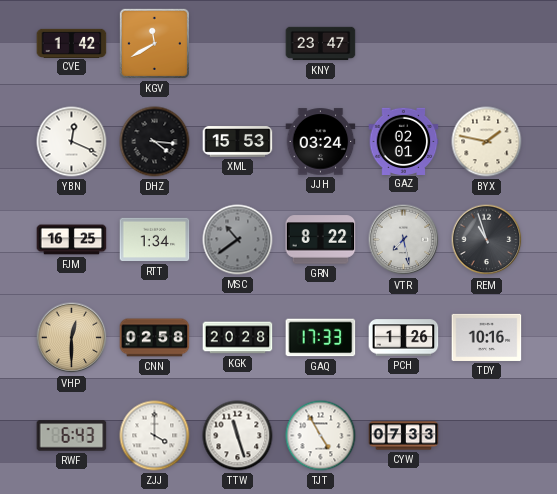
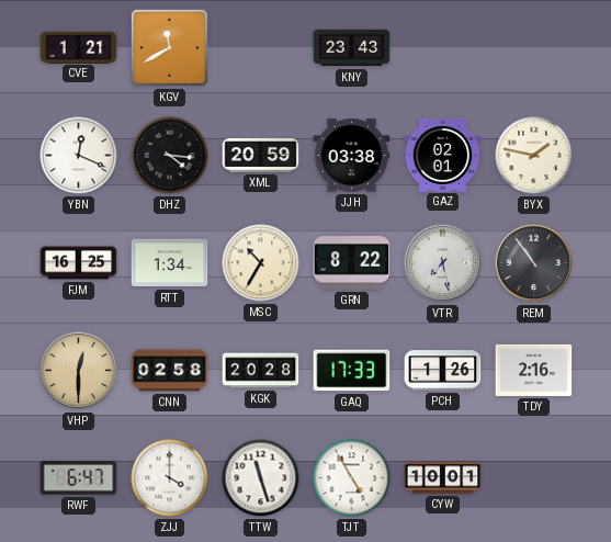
CVE: 1:42 -> 1:21
KNY: 23:47 -> 23:43
XML: 15:53 -> 20:59
JJH: 03:24 -> 03:38
MSC: 10:39 -> 10:35
MSC dial: grey -> cream
REM: 10:57 -> 10:54
TDY: 10:16 -> 2:16
RWF: 6:43 -> 6:47
CYW: 07:33 -> 10:01
